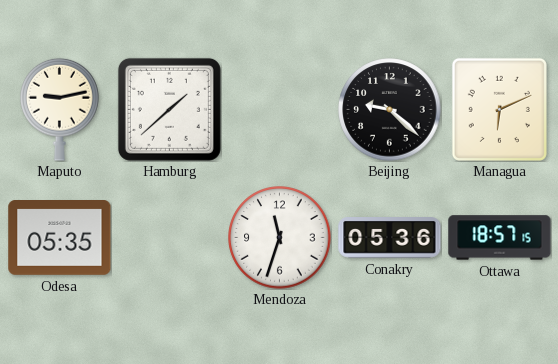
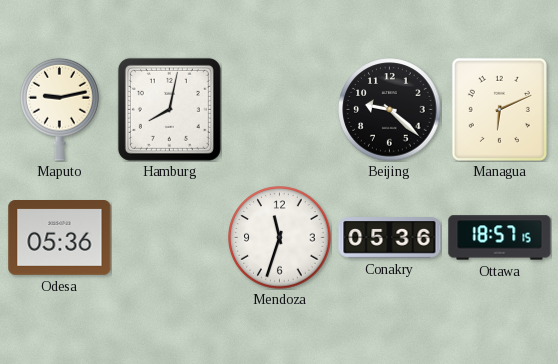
Hamburg: 1:38 -> 8:02
Odesa: 05:35 -> 05:36
